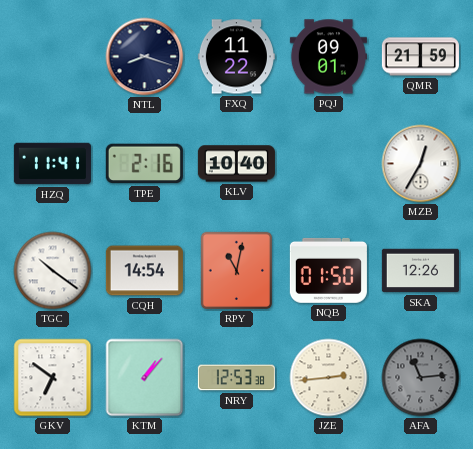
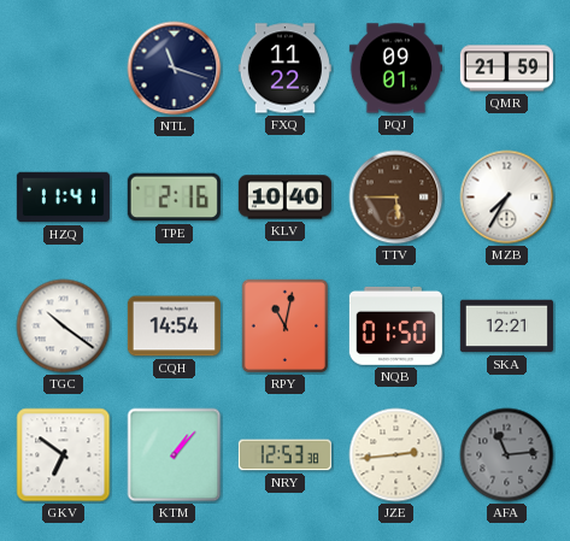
NTL: 8:18 -> 11:18
TTV: none -> 5:45
MZB: 12:35 -> 7:35
SKA: 12:26 -> 12:21
